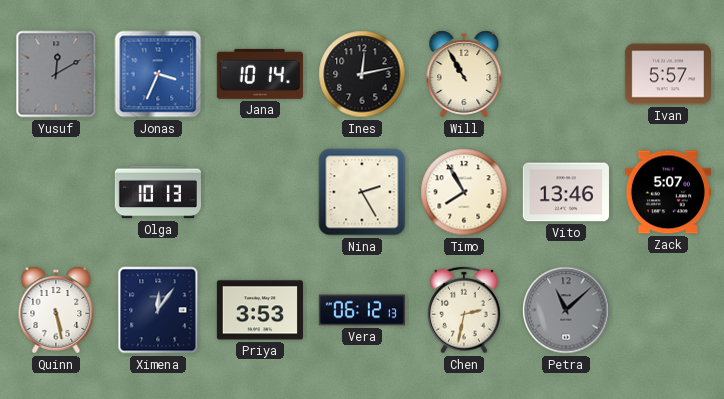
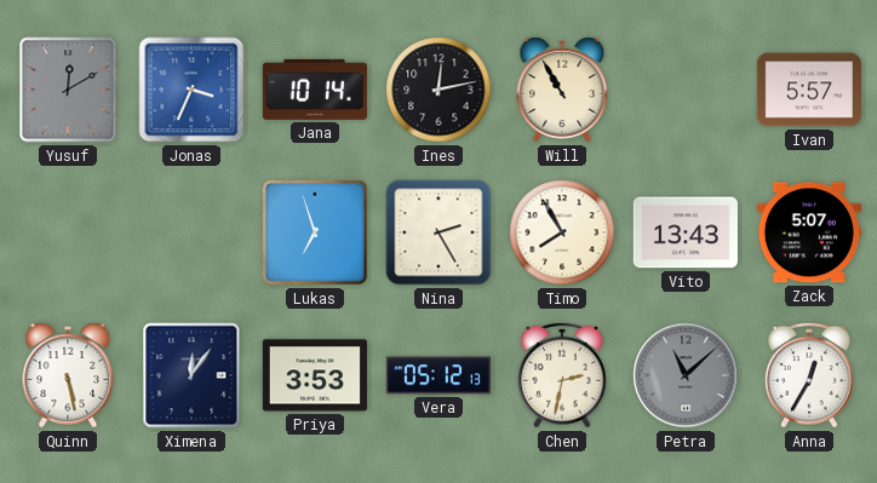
Olga: 10:13 -> none
Lukas: none -> 6:57
Vito: 13:46 -> 13:43
Vera: 06:12 -> 05:12
Anna: none -> 12:35
